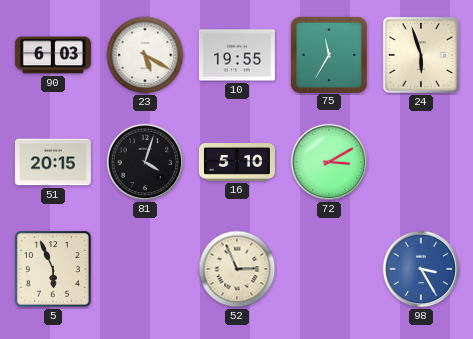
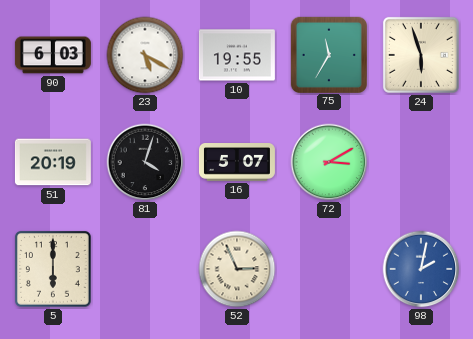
51: 20:15 -> 20:19
16: 5:10 -> 5:07
5: 5:56 -> 6:00
98: 3:25 -> 2:02
